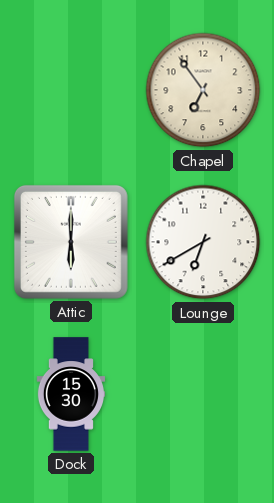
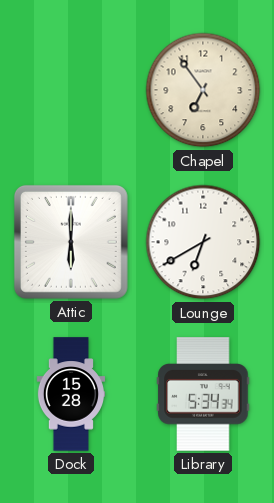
Dock: 15:30 -> 15:28
Library: none -> 5:34
